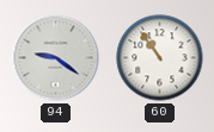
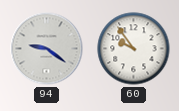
60: 10:54 -> 9:54
